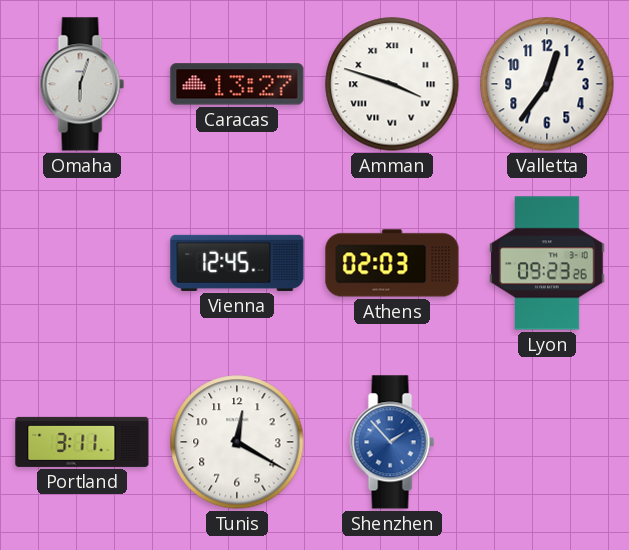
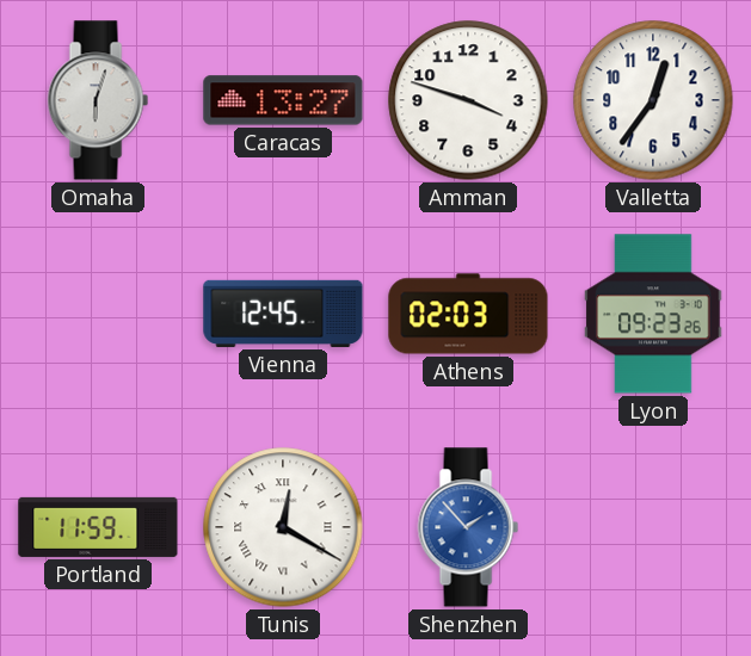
Amman numerals: Roman -> Arabic
Portland: 3:11 -> 11:59
Tunis numerals: Arabic -> Roman
